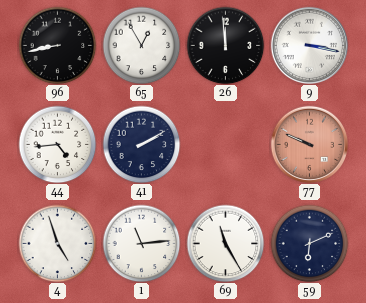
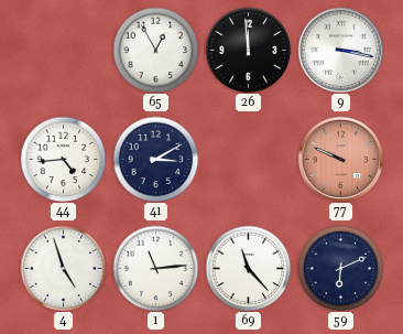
96: 8:43 -> none
41: 2:10 -> 3:10
69: 11:25 -> 11:23
